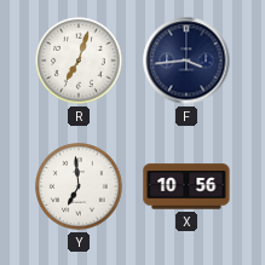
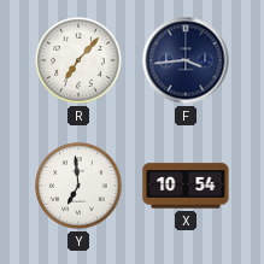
R: 7:03 -> 7:07
X: 10:56 -> 10:54
